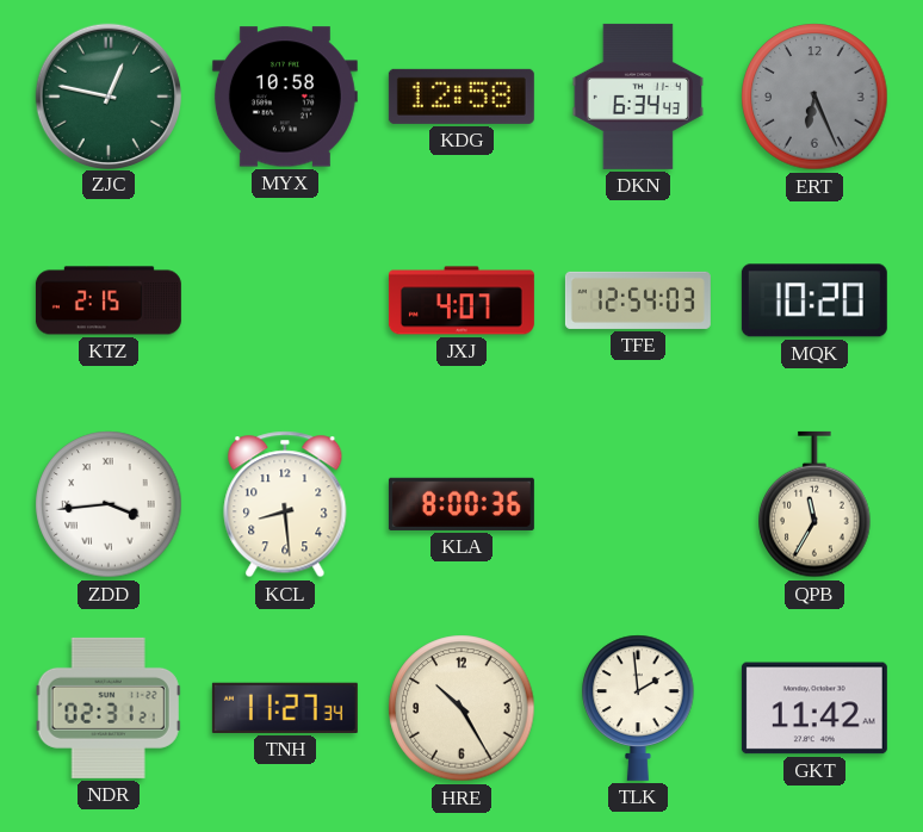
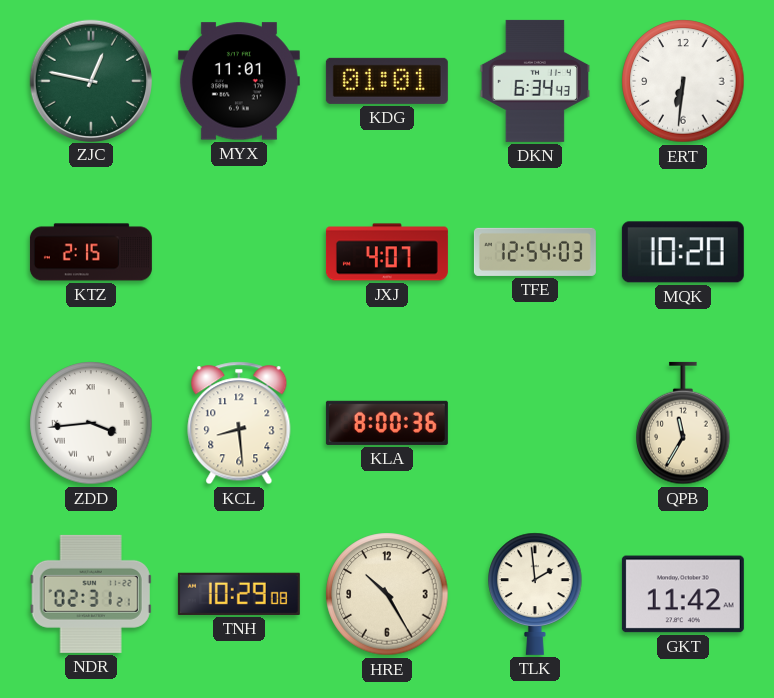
MYX: 10:58 -> 11:01
KDG: 12:58 -> 01:01
ERT: 6:26 -> 6:31
ERT dial: grey -> white
TNH: 11:27 -> 10:29
